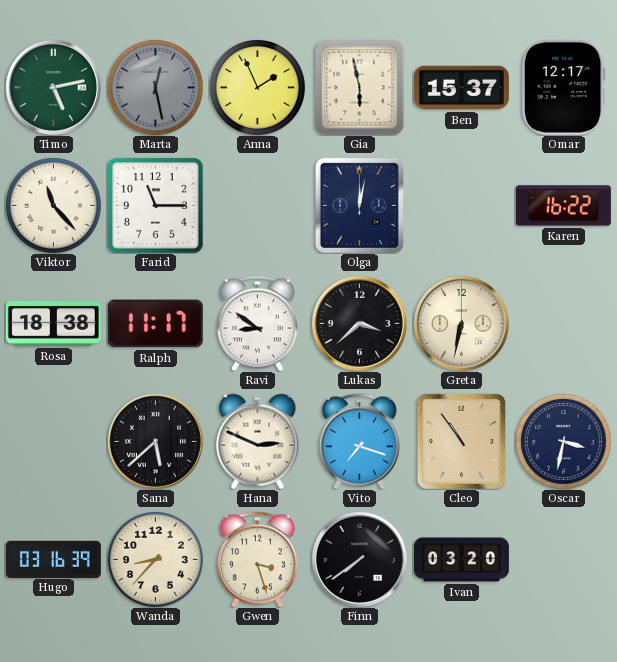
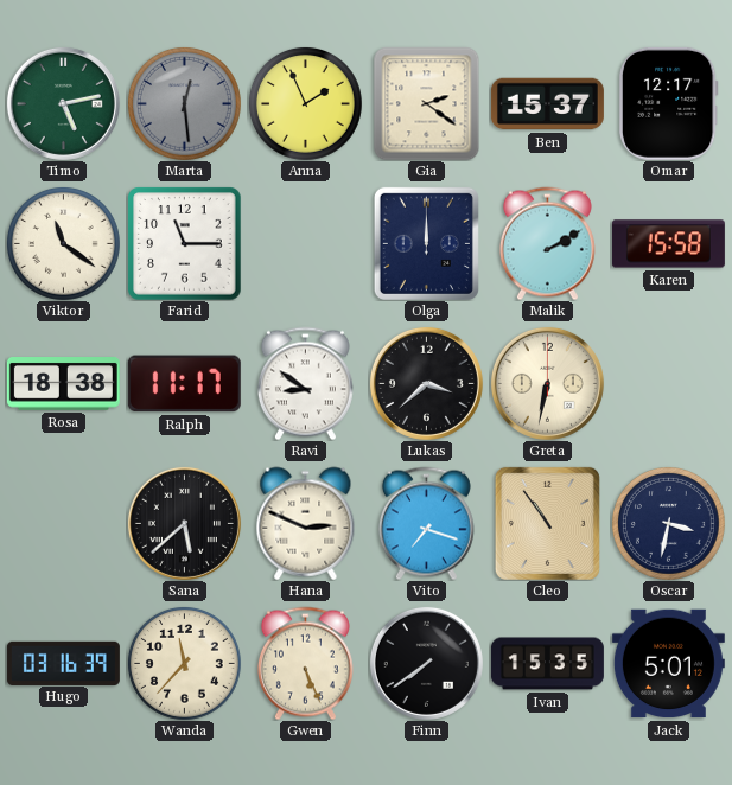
Marta: 12:28 -> 12:29
Gia: 5:58 -> 2:21
Viktor: 11:23 -> 11:21
Olga: 12:02 -> 12:00
Malik: none -> 2:10
Karen: 16:22 -> 15:58
Wanda: 8:37 -> 11:37
Gwen: 3:27 -> 5:26
Ivan: 03:20 -> 15:35
Jack: none -> 5:01
